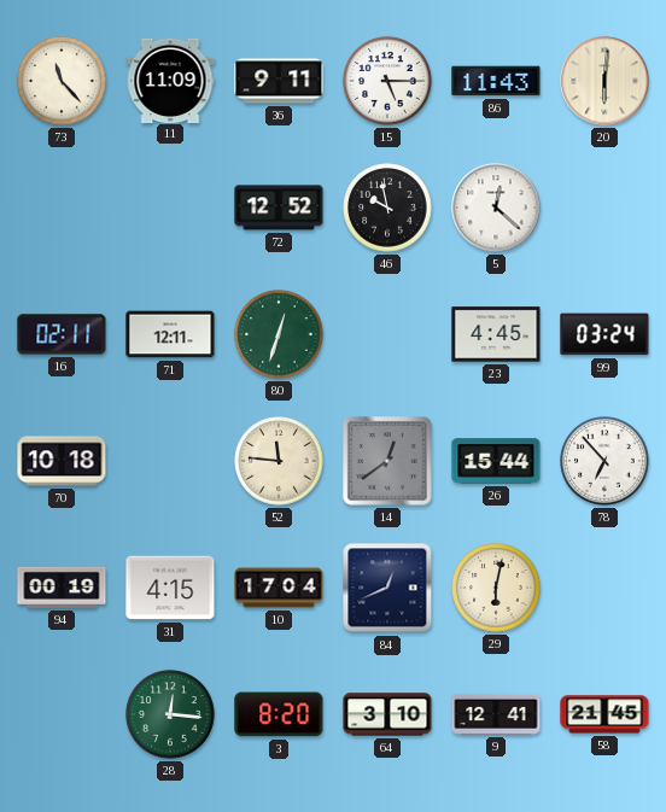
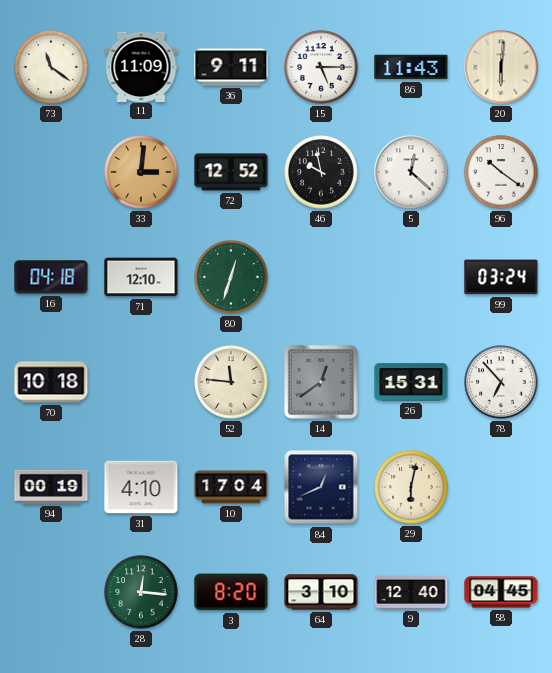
73: 11:23 -> 11:21
33: none -> 3:01
96: none -> 10:21
16: 02:11 -> 04:18
71: 12:11 -> 12:10
23: 4:45 -> none
26: 15:44 -> 15:31
31: 4:15 -> 4:10
9: 12:41 -> 12:40
58: 21:45 -> 04:45
